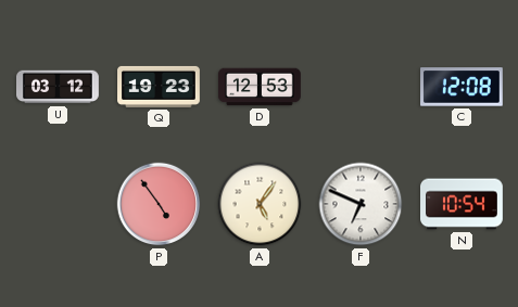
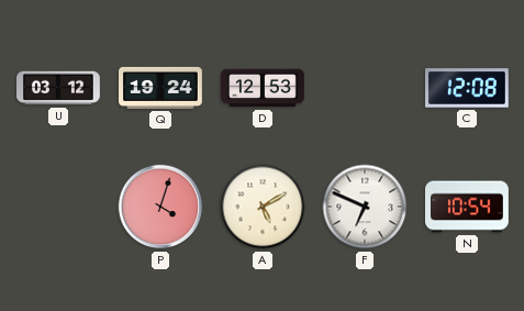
Q: 19:23 -> 19:24
P: 4:54 -> 4:03
A: 5:06 -> 5:10
